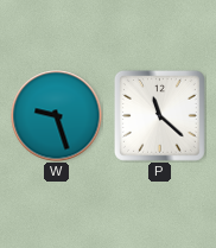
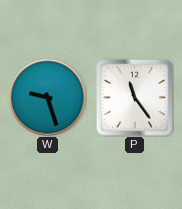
P: 11:22 -> 11:24
